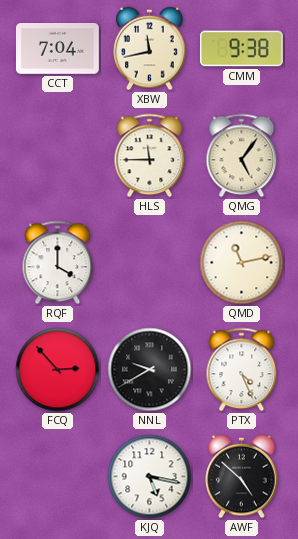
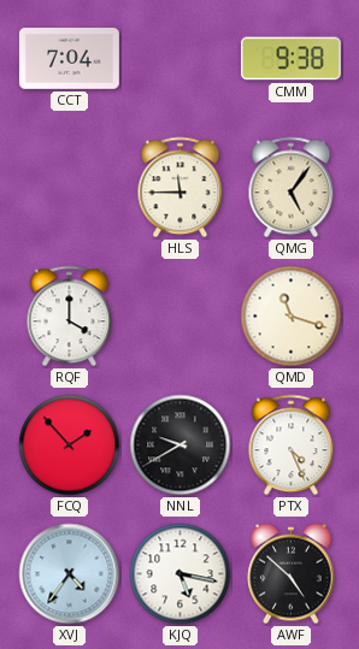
XBW: 11:43 -> none
QMD: 11:13 -> 11:18
FCQ: 2:53 -> 1:53
XVJ: none -> 4:36
